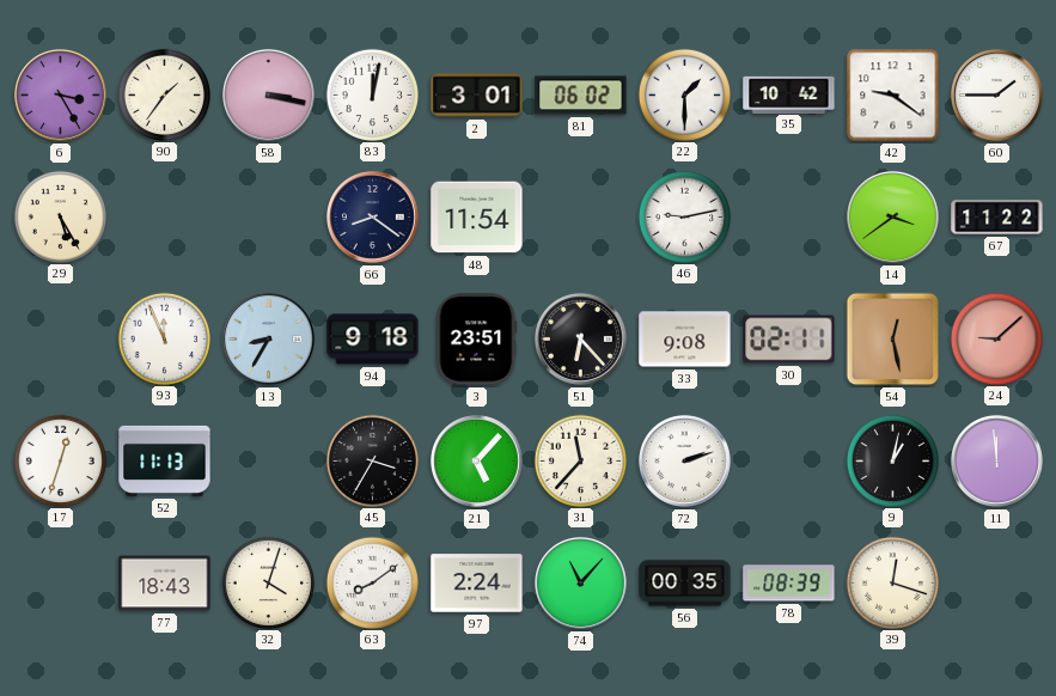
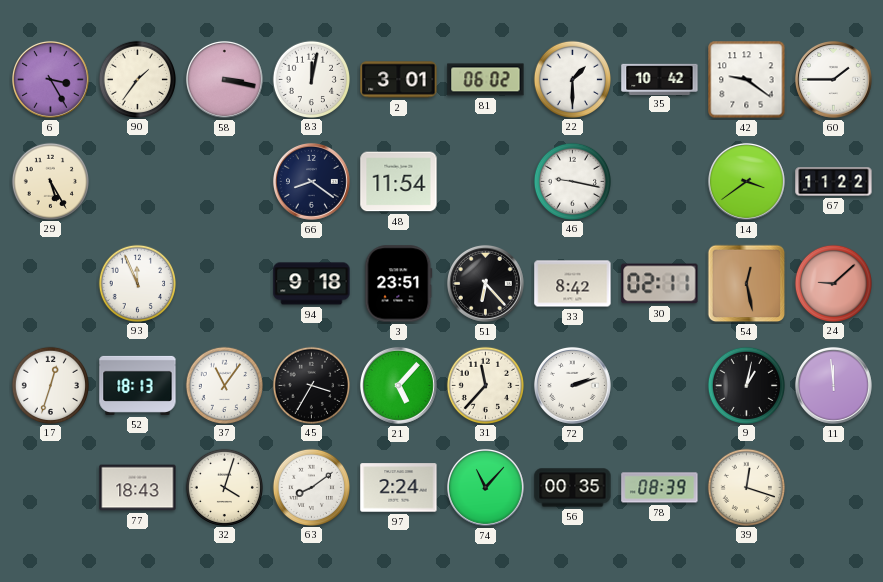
46: 9:13 -> 9:17
13: 8:35 -> none
33: 9:08 -> 8:42
52: 11:13 -> 18:13
37: none -> 11:06
